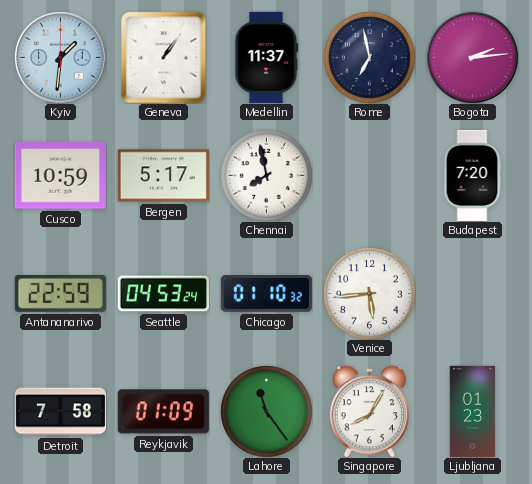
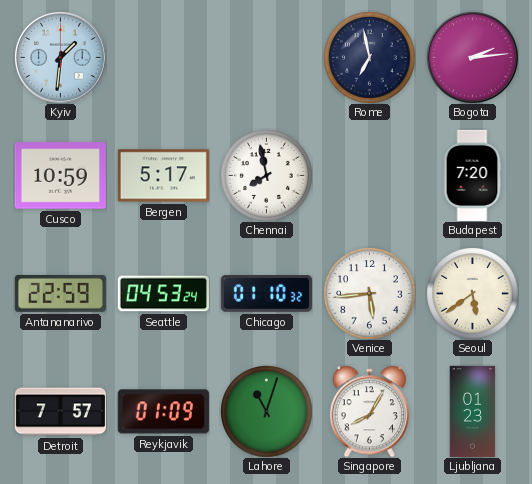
Geneva: 1:06 -> none
Medellin: 11:37 -> none
Seoul: none -> 5:39
Detroit: 7:58 -> 7:57
Lahore: 11:24 -> 11:03
